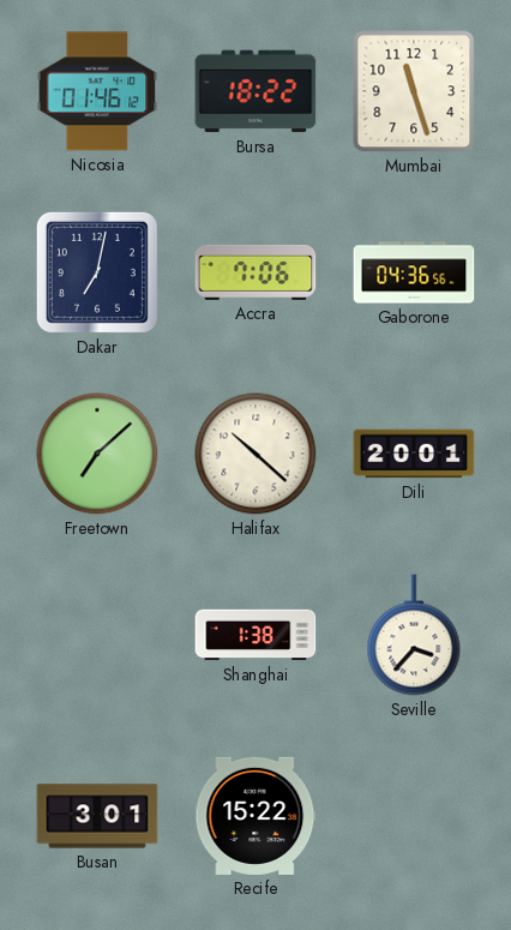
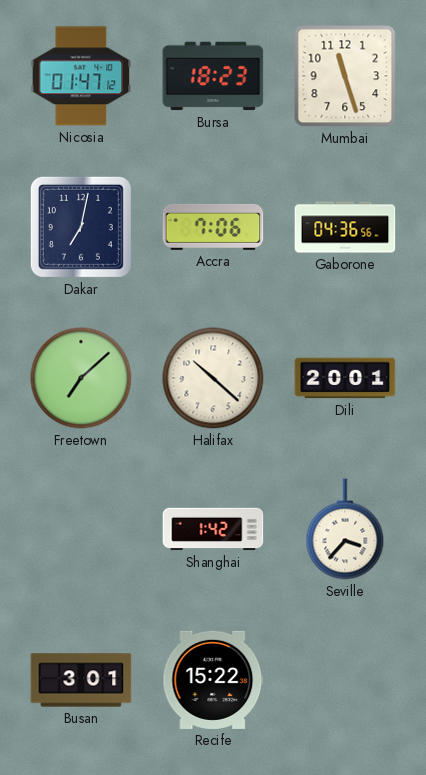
Nicosia: 01:46 -> 01:47
Bursa: 18:22 -> 18:23
Shanghai: 1:38 -> 1:42
